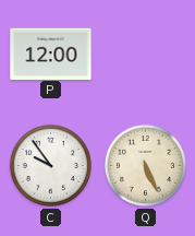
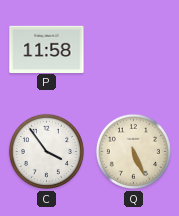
P: 12:00 -> 11:58
C: 9:54 -> 3:54
